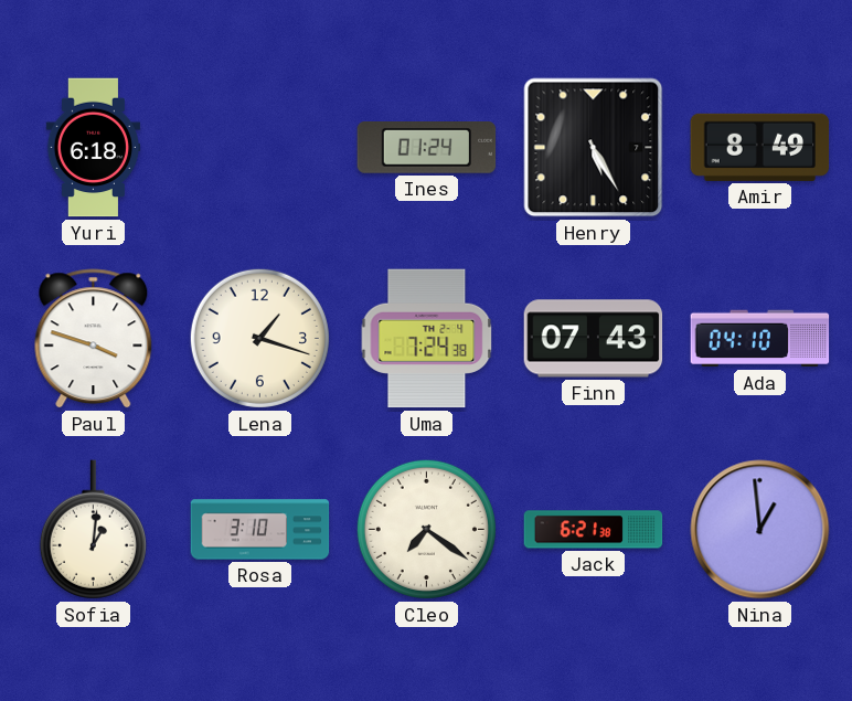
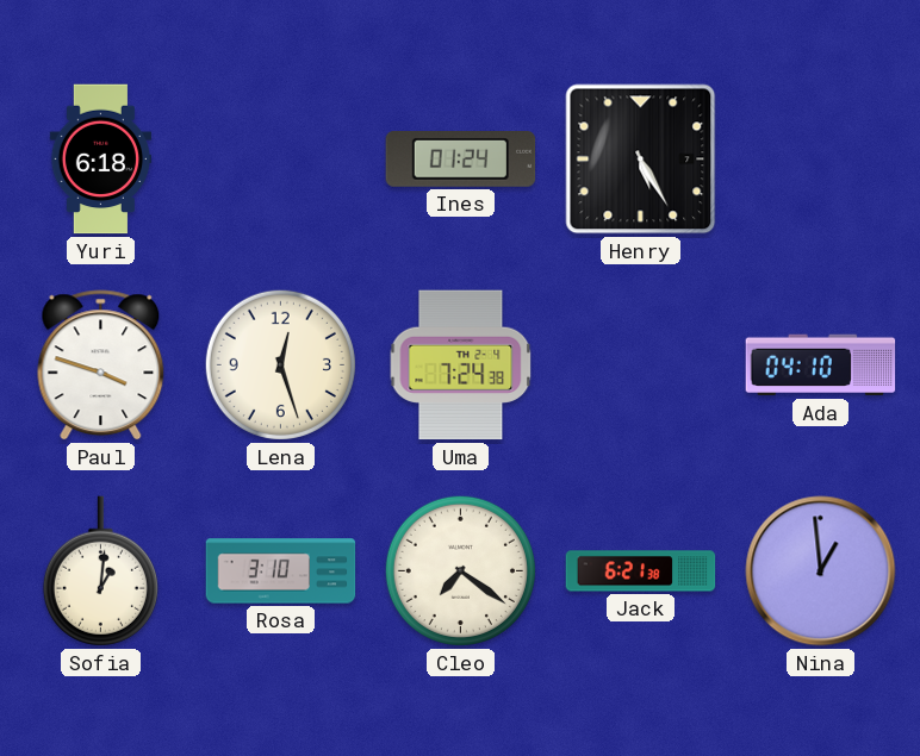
Amir: 8:49 -> none
Lena: 1:18 -> 12:27
Finn: 07:43 -> none
